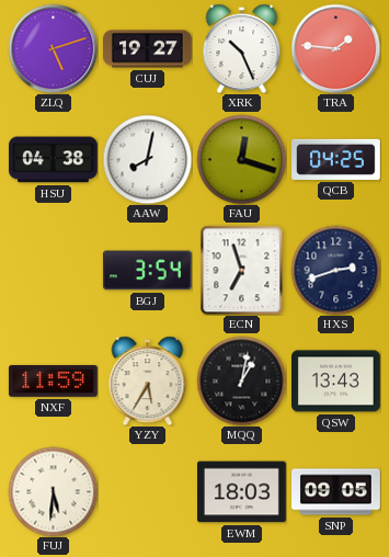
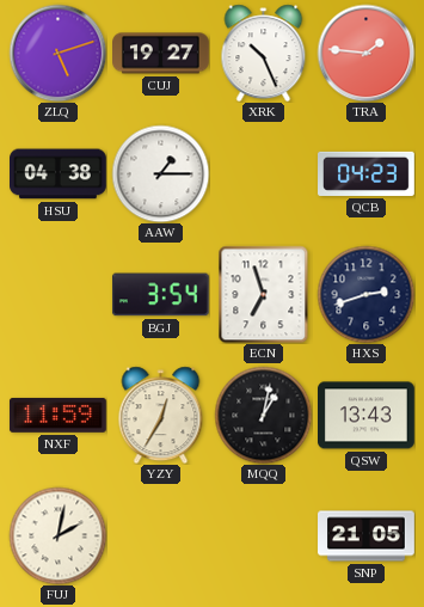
AAW: 8:02 -> 1:15
FAU: 12:18 -> none
QCB: 04:25 -> 04:23
YZY: 5:35 -> 12:35
FUJ: 5:31 -> 2:02
EWM: 18:03 -> none
SNP: 09:05 -> 21:05
